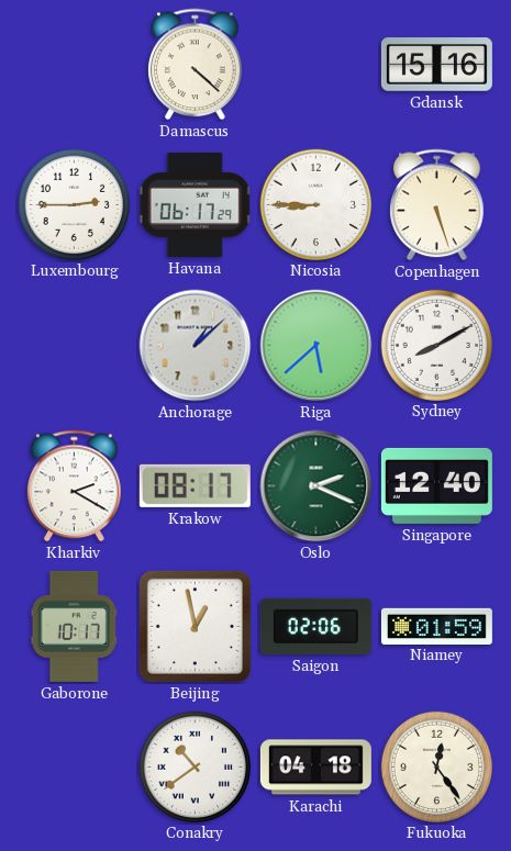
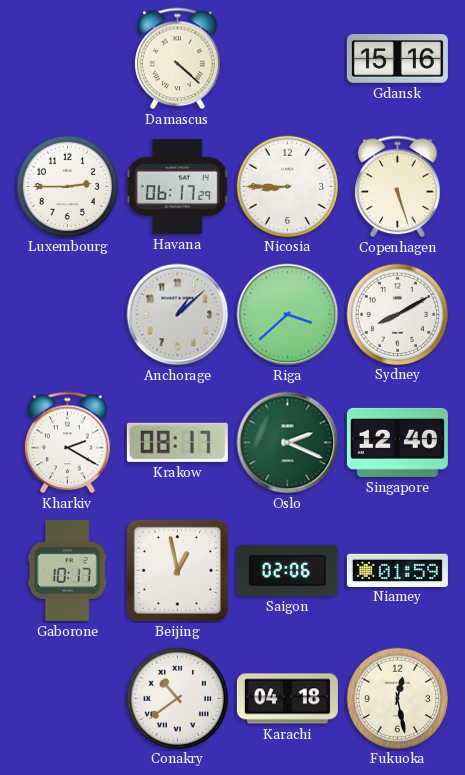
Riga: 5:38 -> 3:38
Fukuoka: 12:24 -> 12:28
